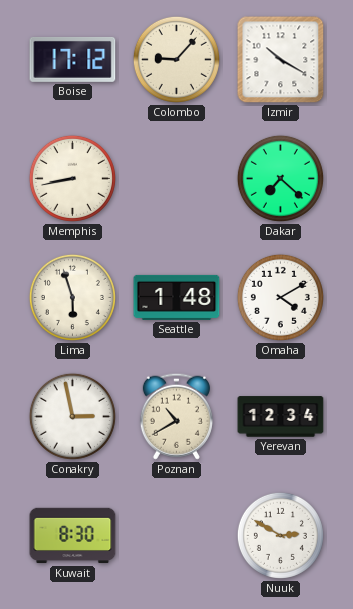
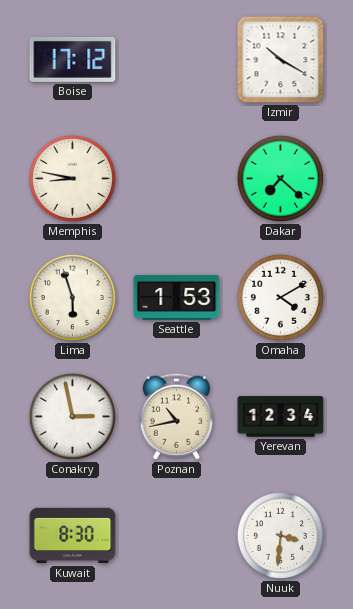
Colombo: 9:07 -> none
Memphis: 8:43 -> 8:47
Seattle: 1:48 -> 1:53
Poznan: 10:40 -> 10:43
Nuuk: 2:50 -> 3:31
